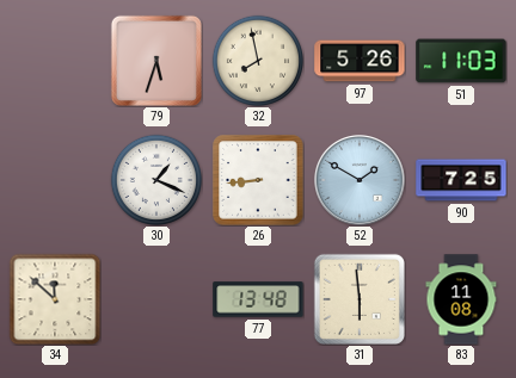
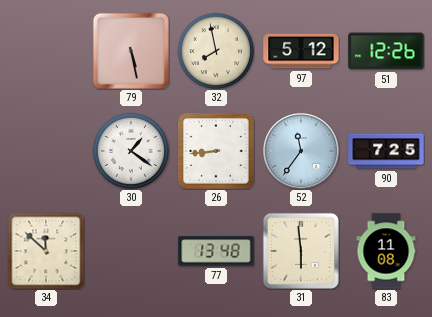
79: 5:33 -> 5:28
97: 5:26 -> 5:12
51: 11:03 -> 12:26
30: 1:19 -> 1:21
52: 1:50 -> 11:36
